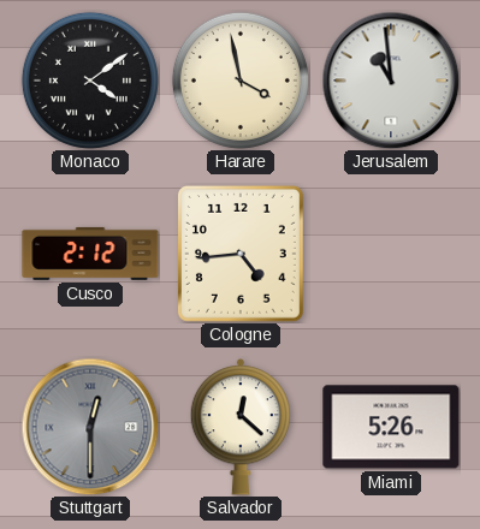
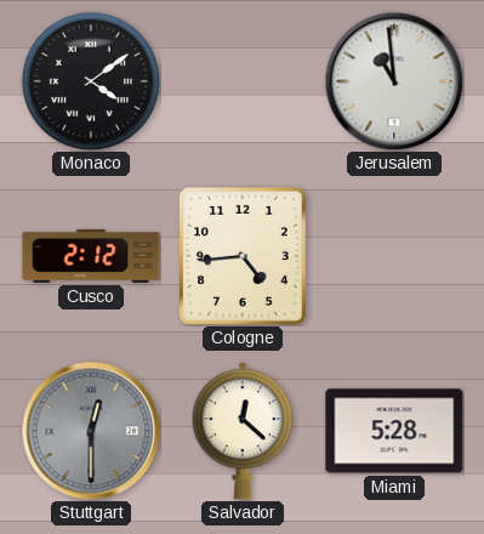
Harare: 3:58 -> none
Miami: 5:26 -> 5:28
